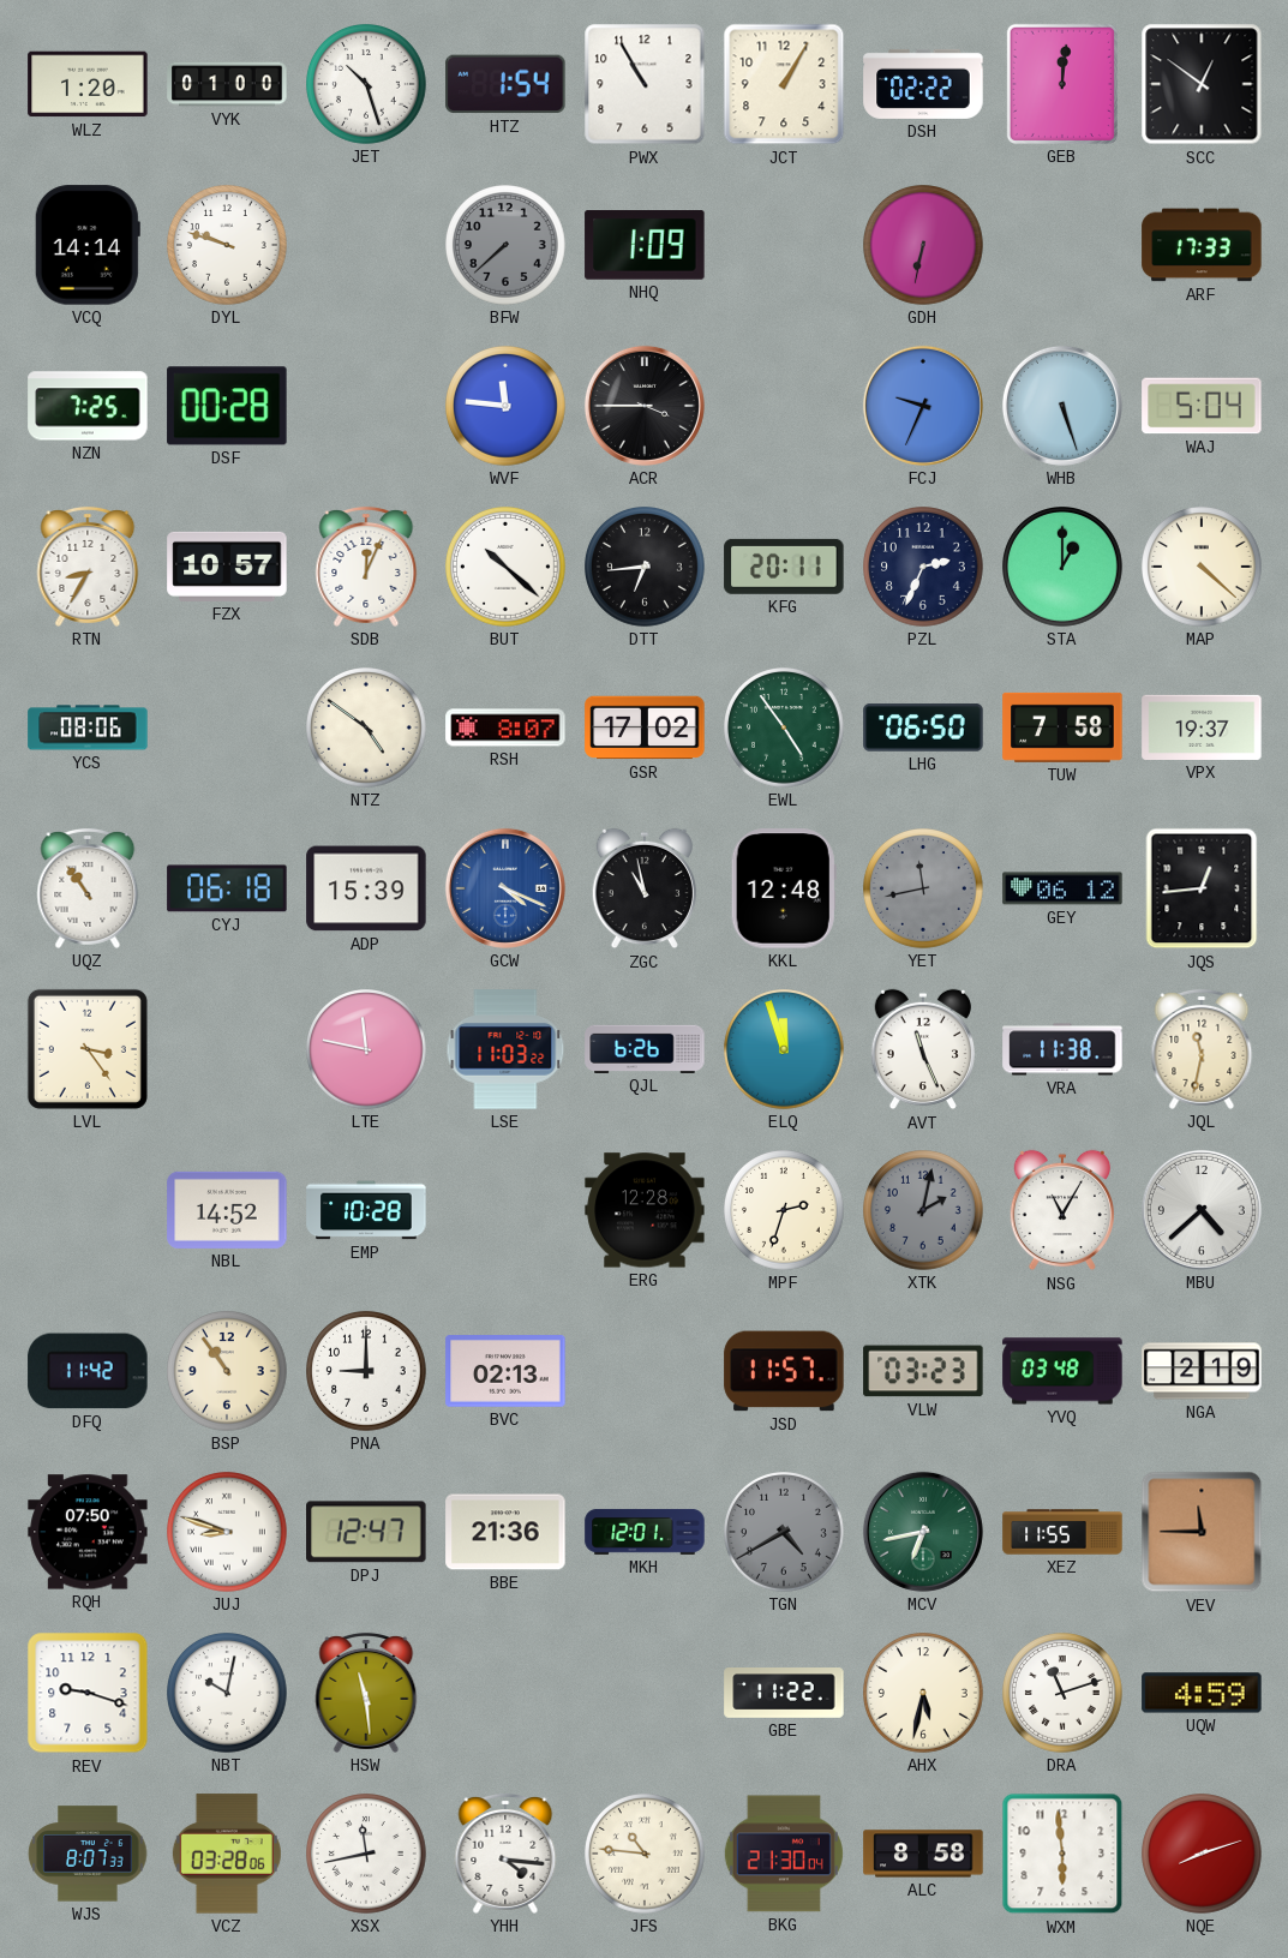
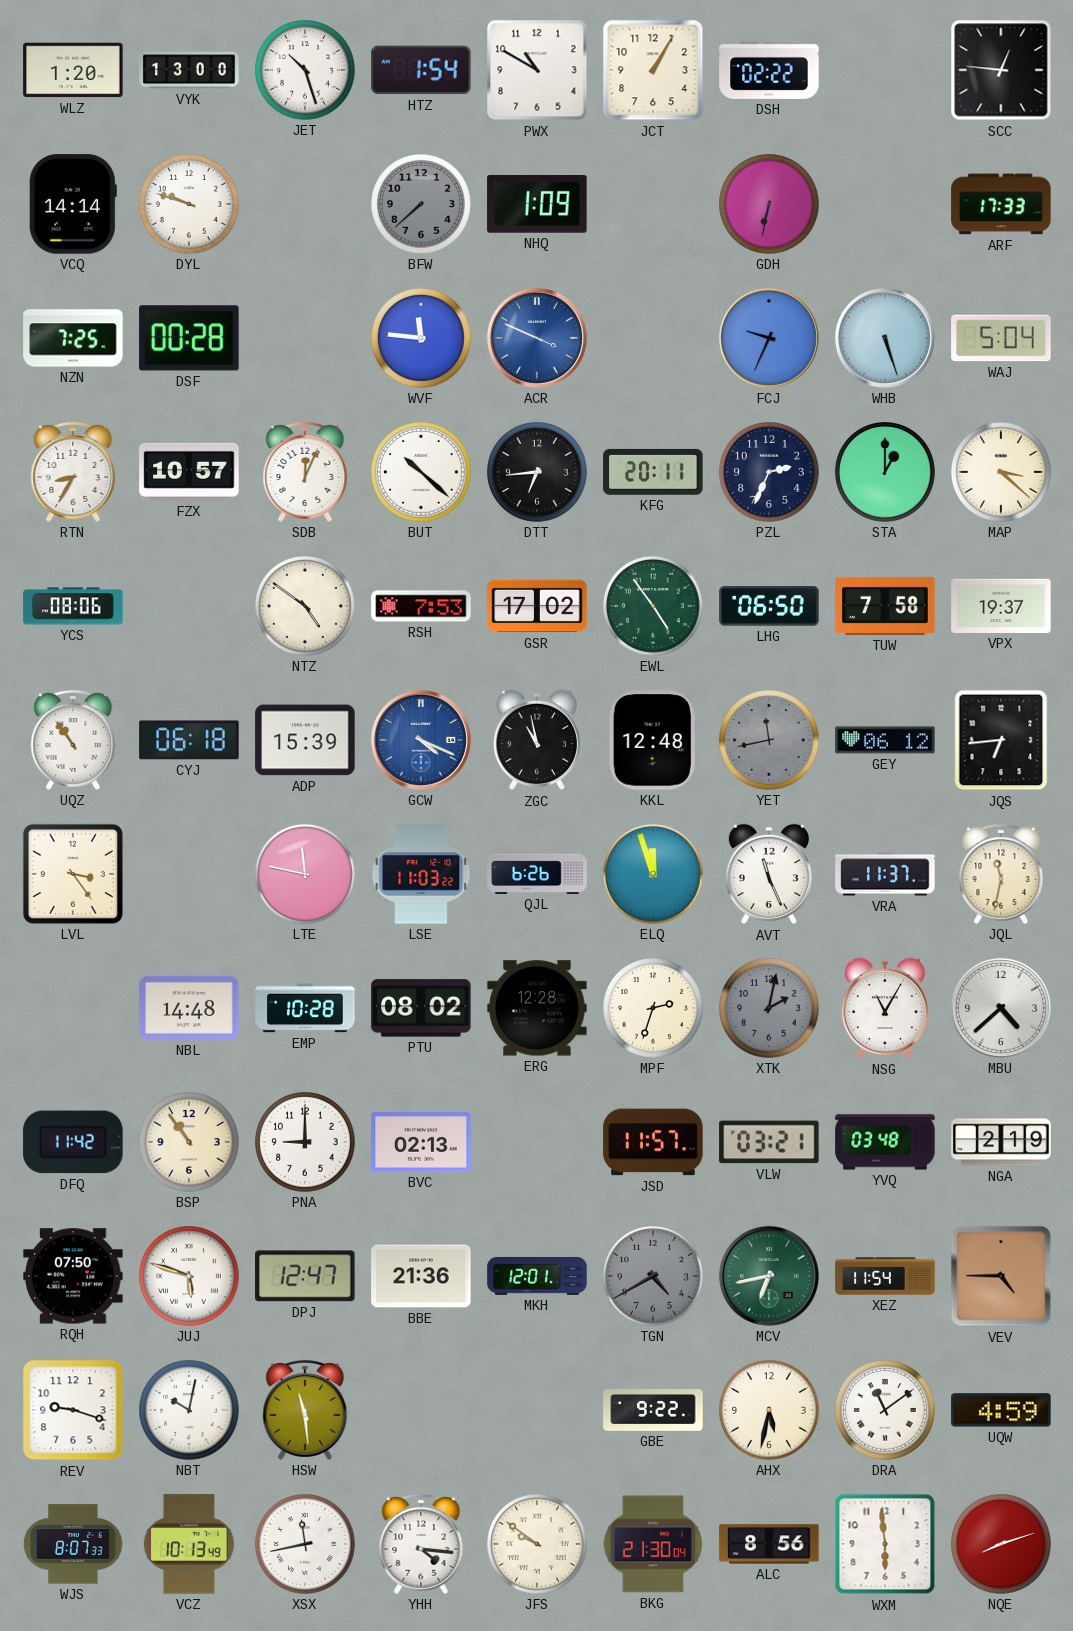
VYK: 01:00 -> 13:00
PWX: 10:55 -> 10:50
GEB: 12:01 -> none
SCC: 12:51 -> 12:46
ACR: 3:45 -> 3:49
ACR dial: black -> blue
MAP: 4:22 -> 3:22
RSH: 8:07 -> 7:53
JQS: 12:44 -> 6:44
VRA: 11:38 -> 11:37
NBL: 14:52 -> 14:48
PTU: none -> 08:02
VLW: 03:23 -> 03:21
JUJ: 8:48 -> 5:48
XEZ: 11:55 -> 11:54
VEV: 11:45 -> 4:45
GBE: 11:22 -> 9:22
DRA: 11:12 -> 11:09
VCZ: 03:28 -> 10:13
JFS: 10:46 -> 9:51
ALC: 8:58 -> 8:56
